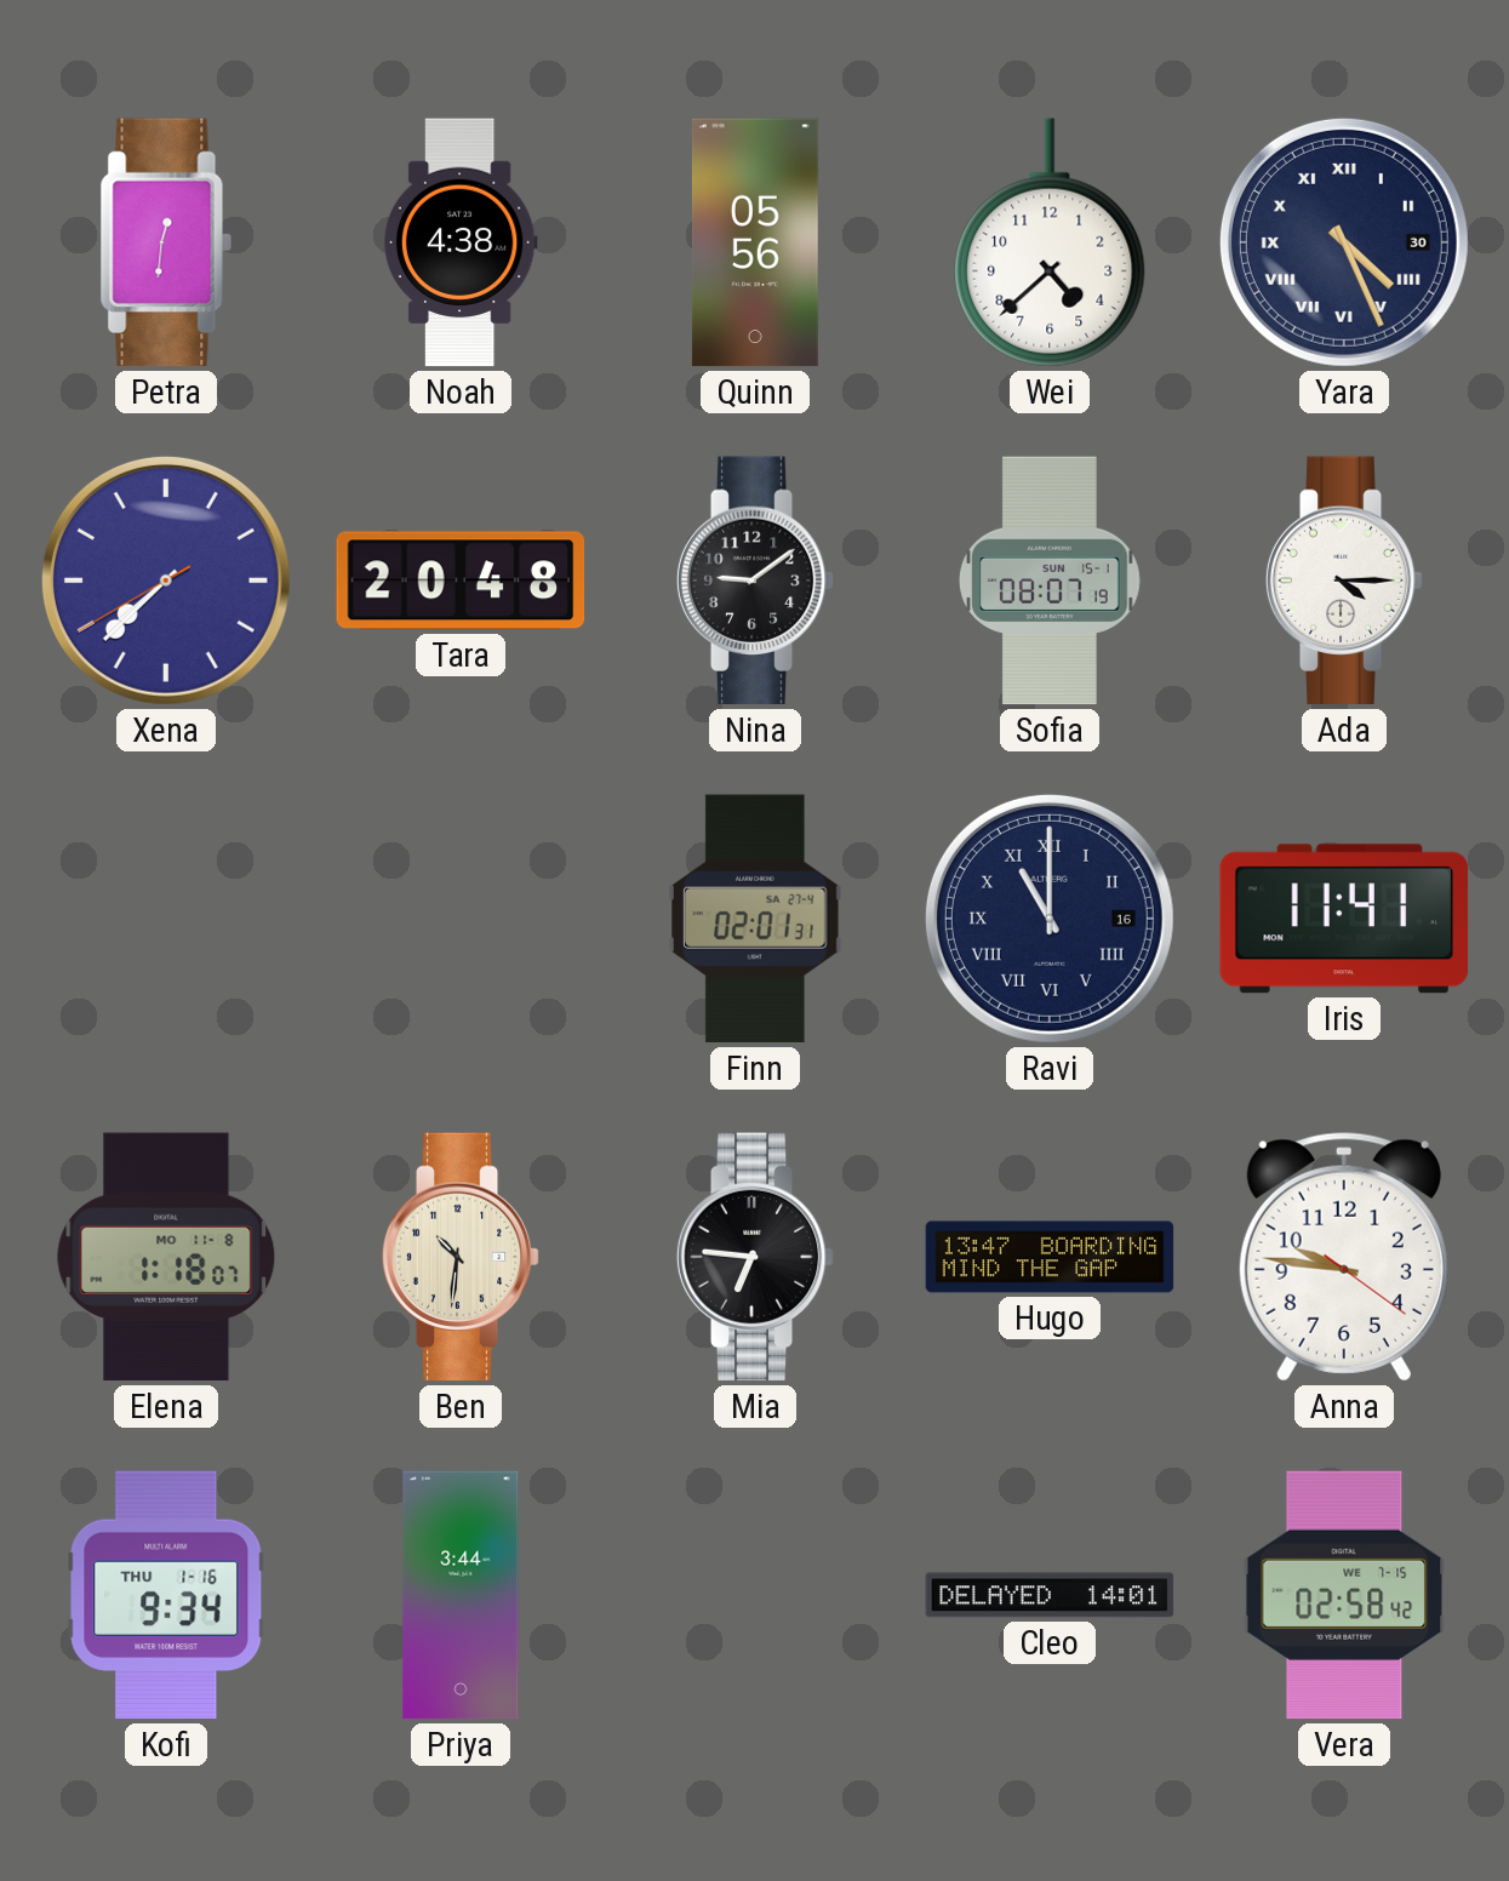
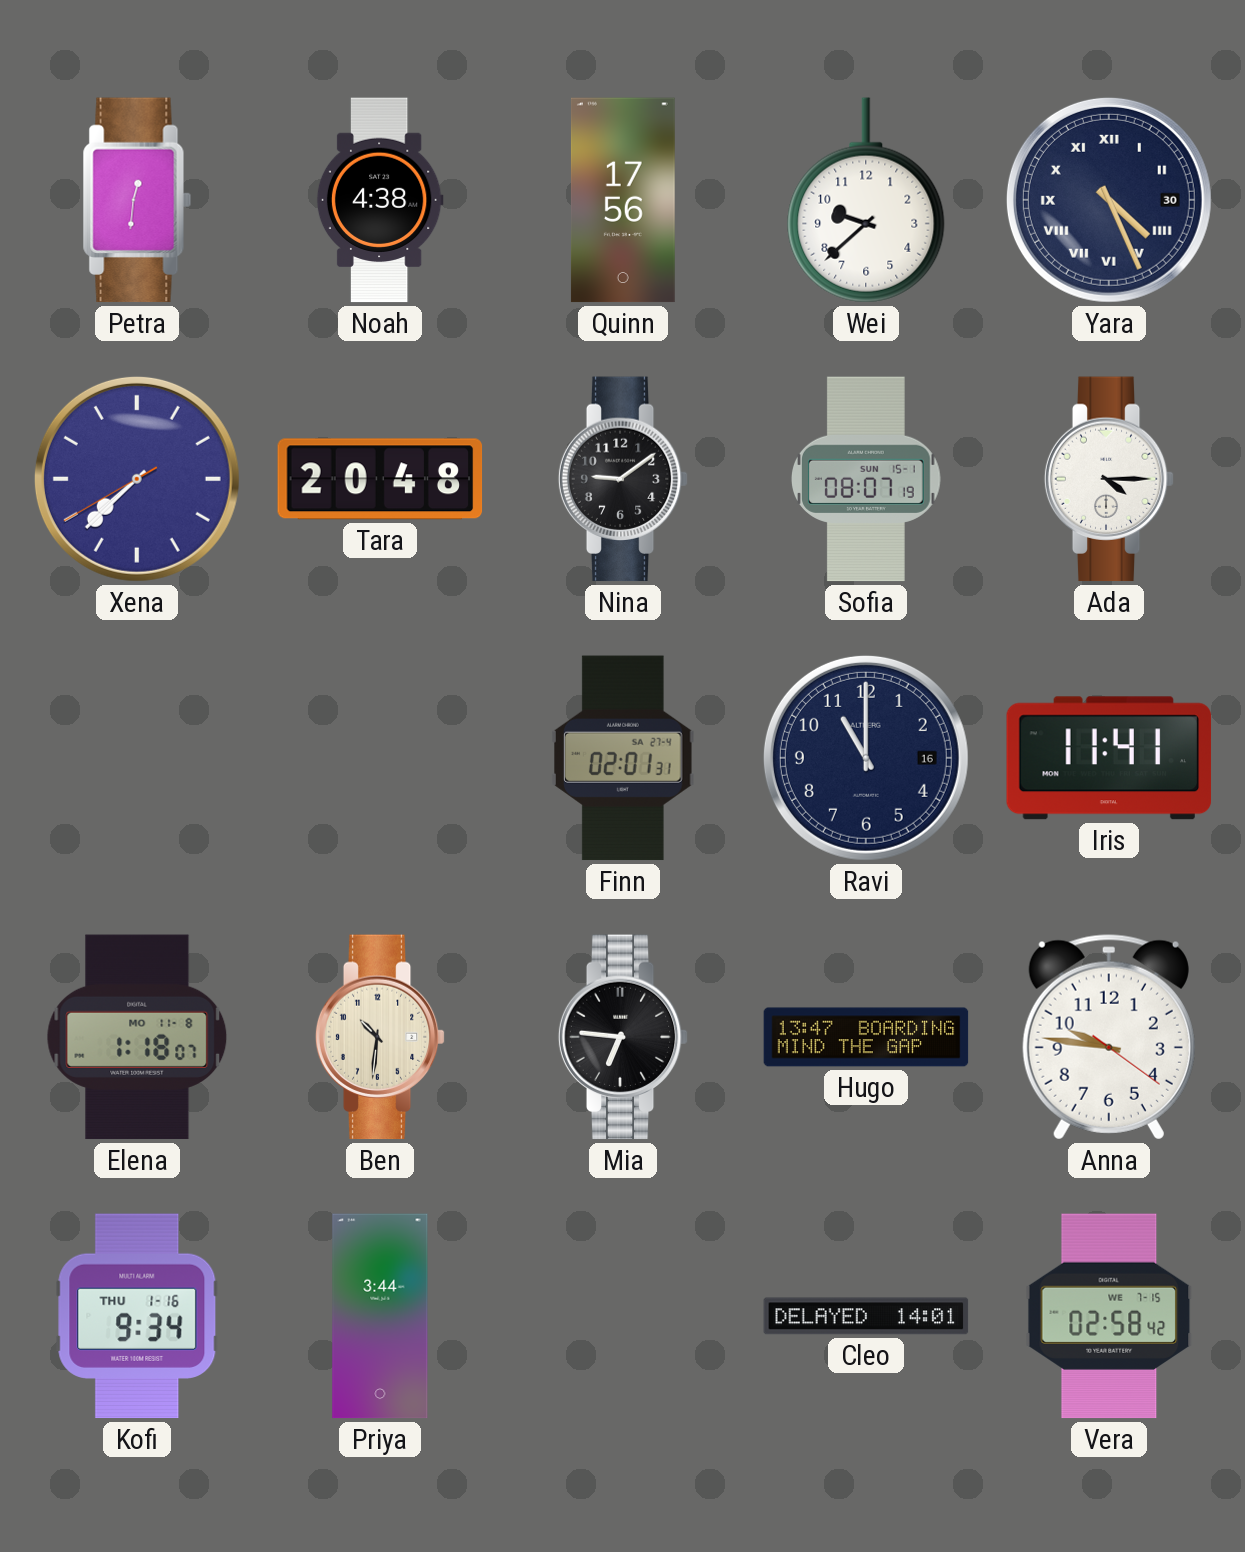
Quinn: 05:56 -> 17:56
Wei: 4:38 -> 9:38
Ravi numerals: Roman -> Arabic
